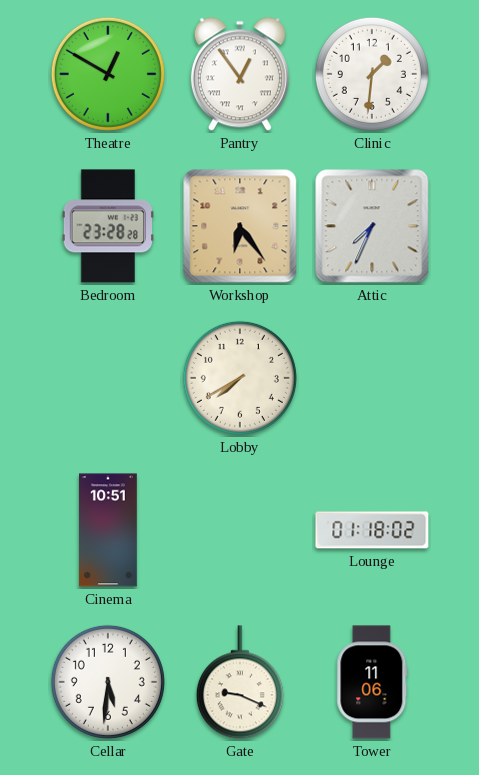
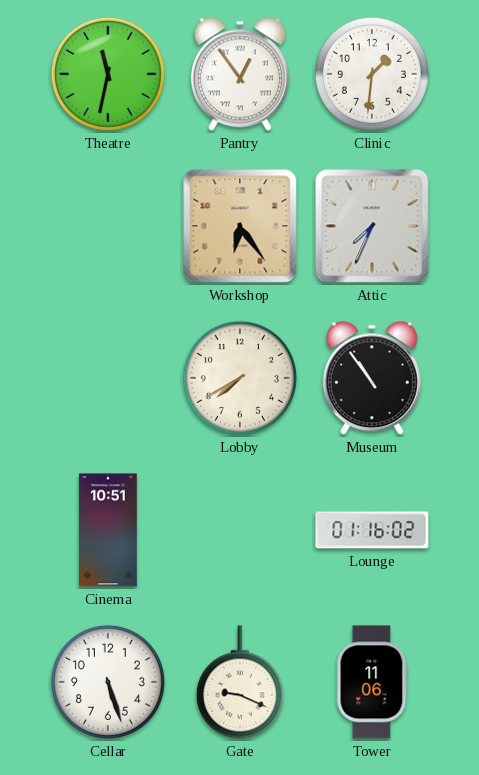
Theatre: 12:50 -> 11:32
Bedroom: 23:28 -> none
Museum: none -> 10:54
Lounge: 01:18 -> 01:16
Cellar: 5:31 -> 5:27
